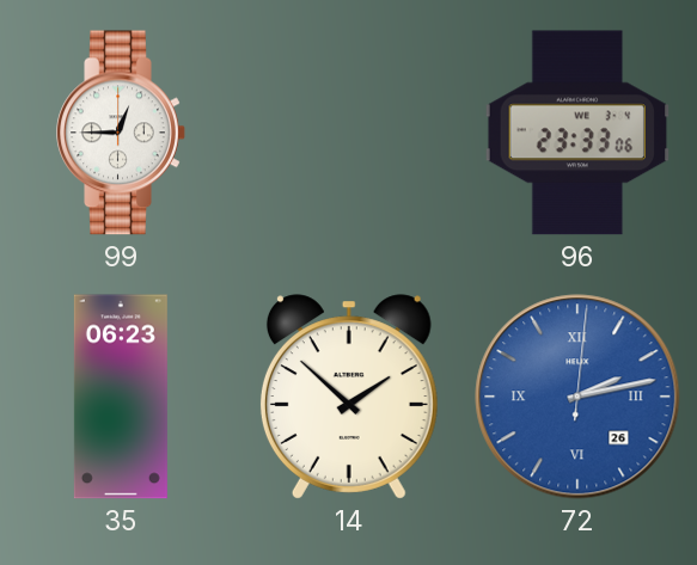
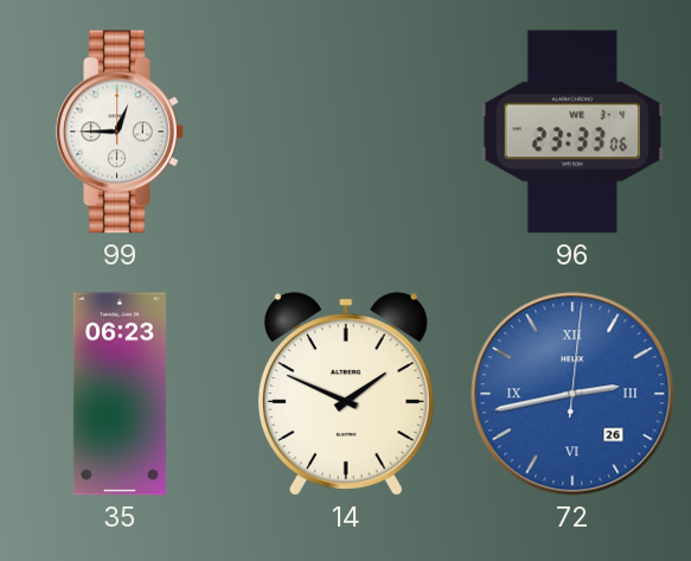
14: 1:52 -> 1:49
72: 2:13 -> 2:43
